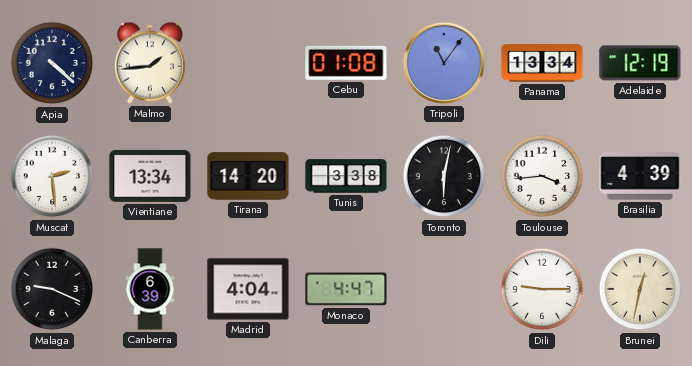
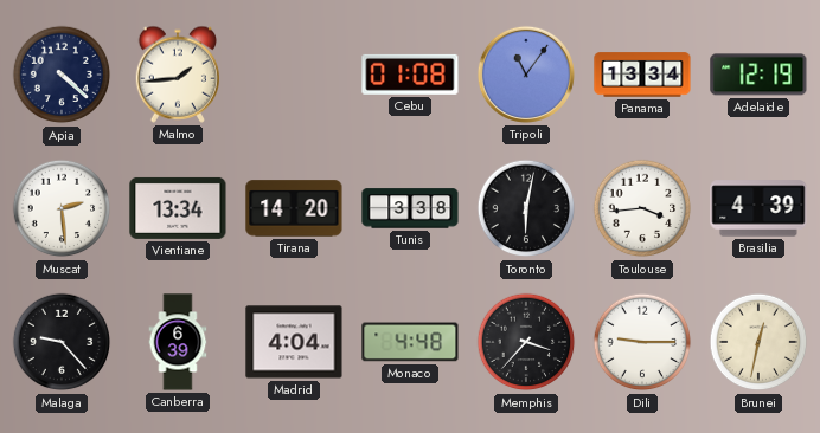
Malaga: 9:19 -> 9:23
Monaco: 4:47 -> 4:48
Memphis: none -> 3:37
